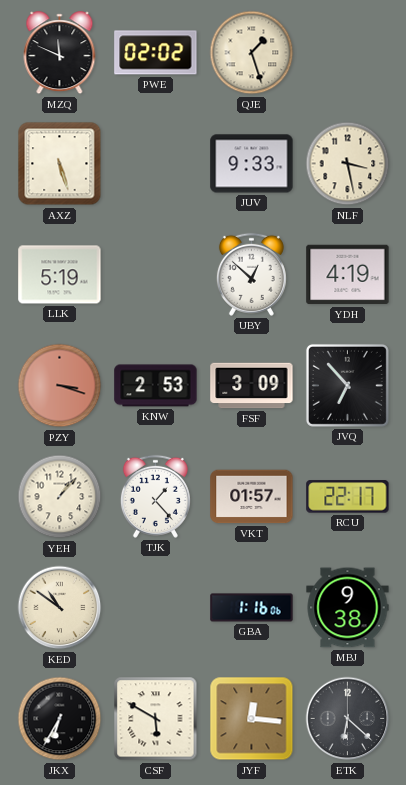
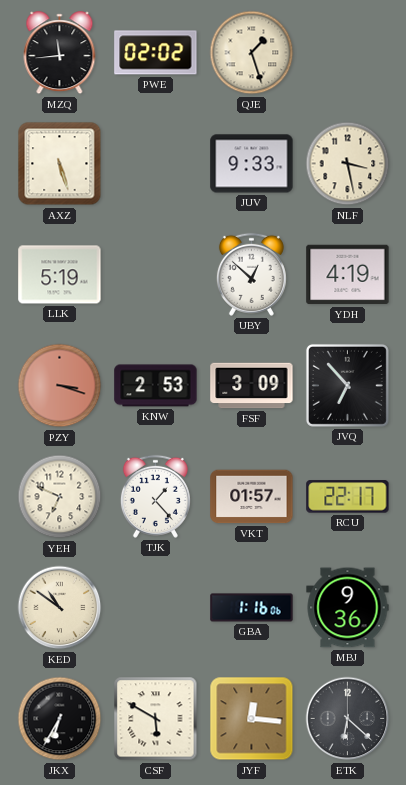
MZQ: 11:49 -> 11:44
YEH: 1:07 -> 6:49
MBJ: 9:38 -> 9:36
